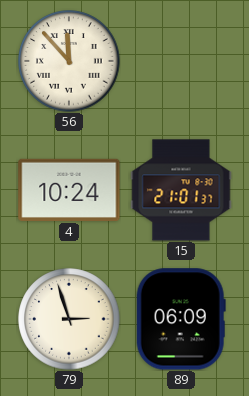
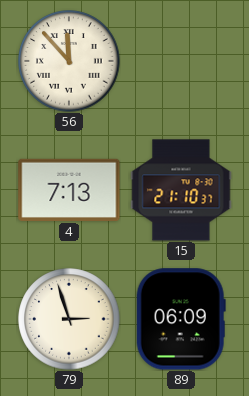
4: 10:24 -> 7:13
15: 21:01 -> 21:10
